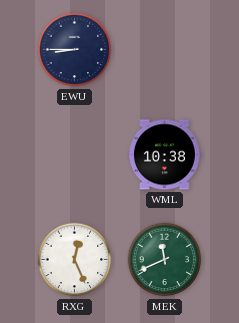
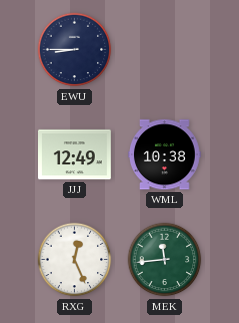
JJJ: none -> 12:49
MEK: 11:41 -> 11:44
